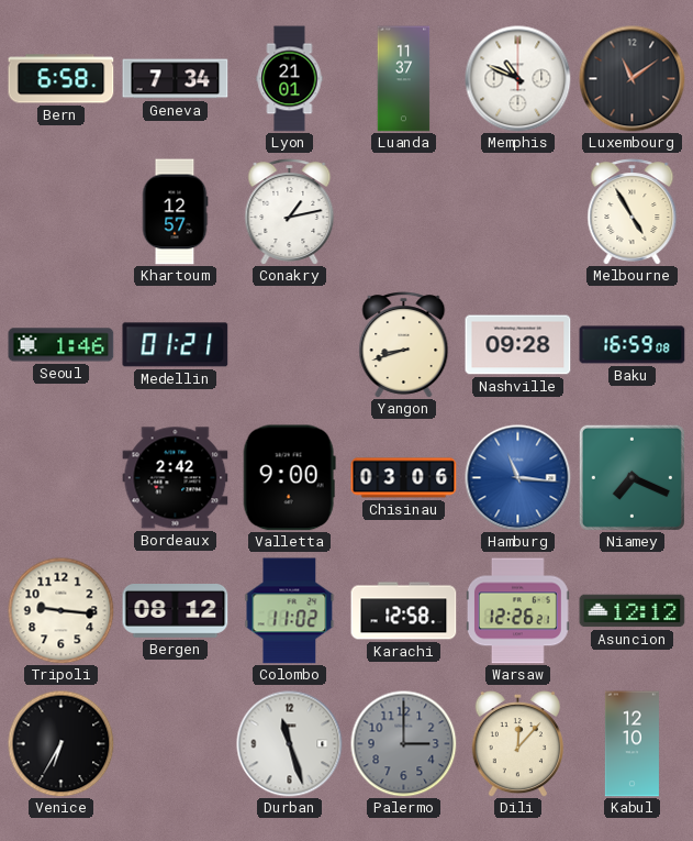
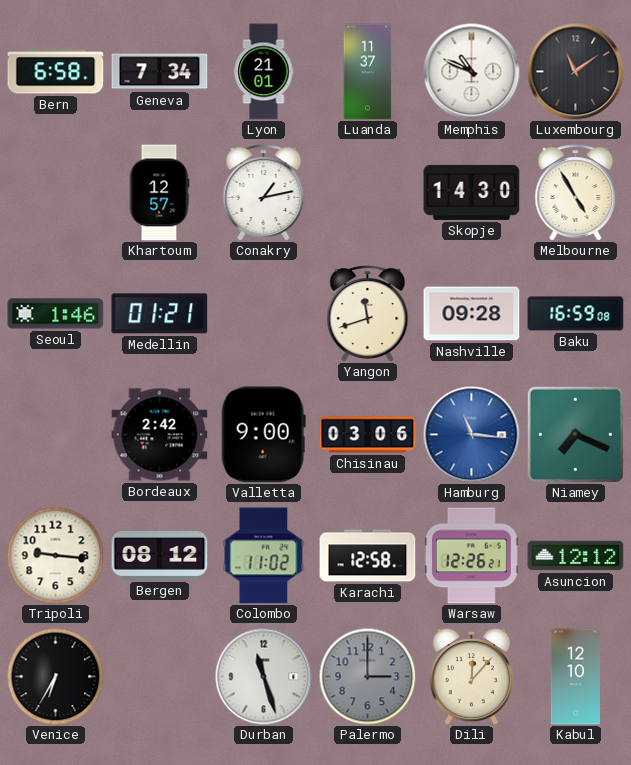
Skopje: none -> 14:30
Yangon: 8:42 -> 11:42
